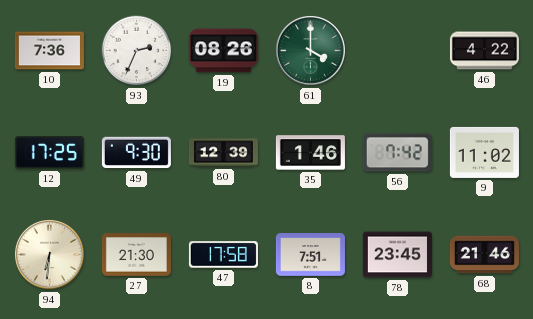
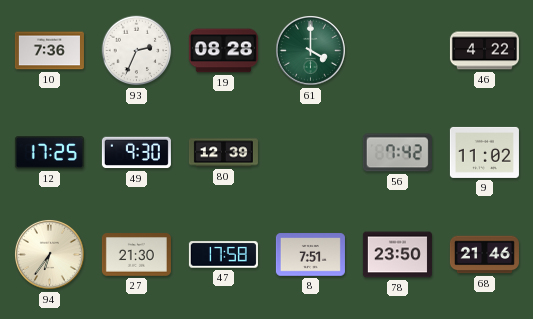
19: 08:26 -> 08:28
35: 1:46 -> none
94: 6:31 -> 6:36
78: 23:45 -> 23:50
